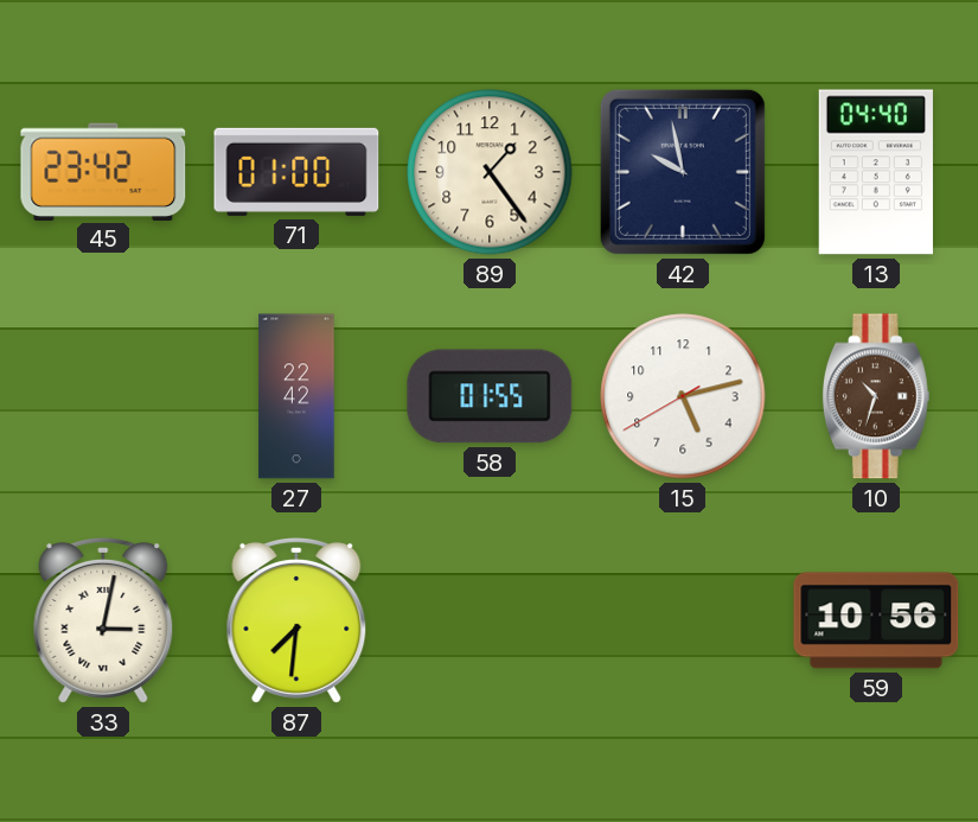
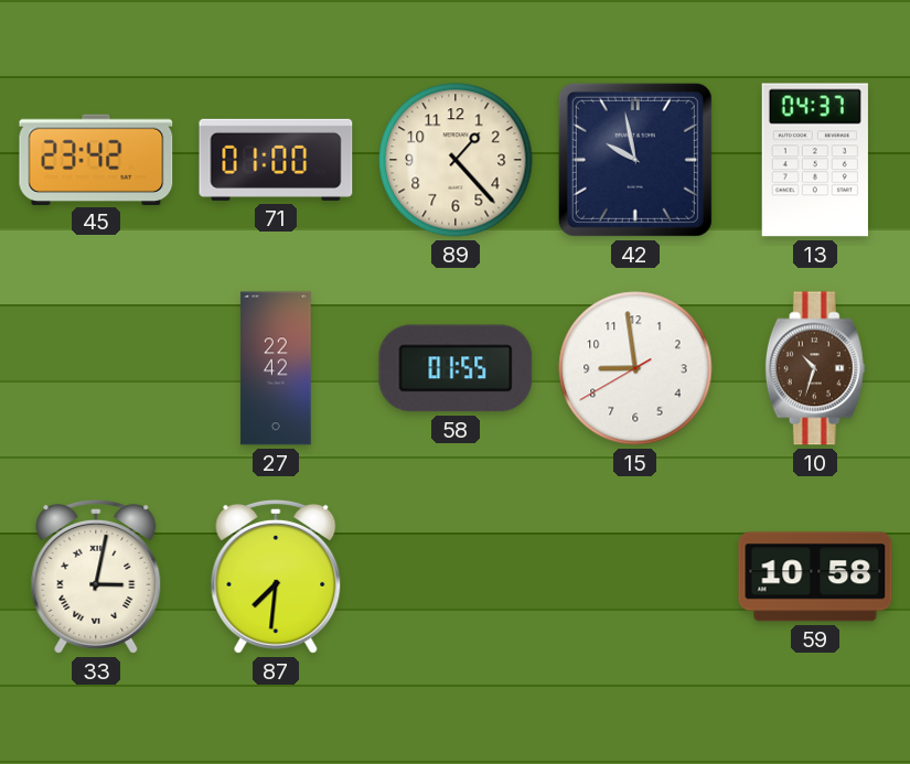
89: 1:24 -> 1:23
13: 04:40 -> 04:37
15: 5:12 -> 8:58
59: 10:56 -> 10:58
